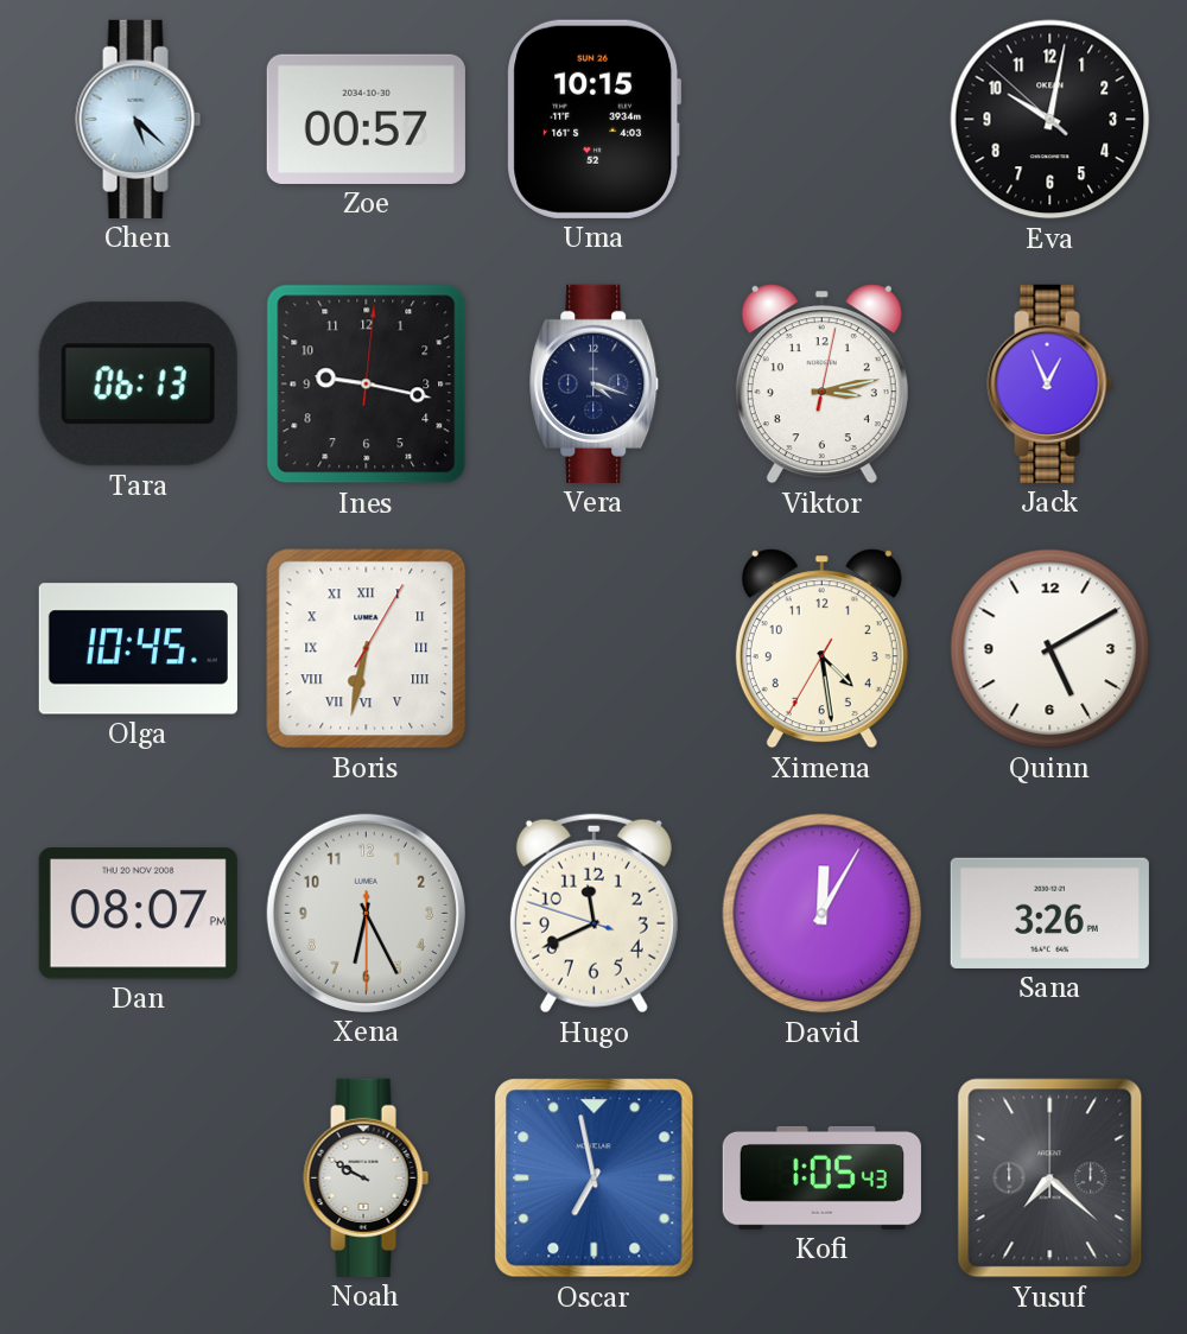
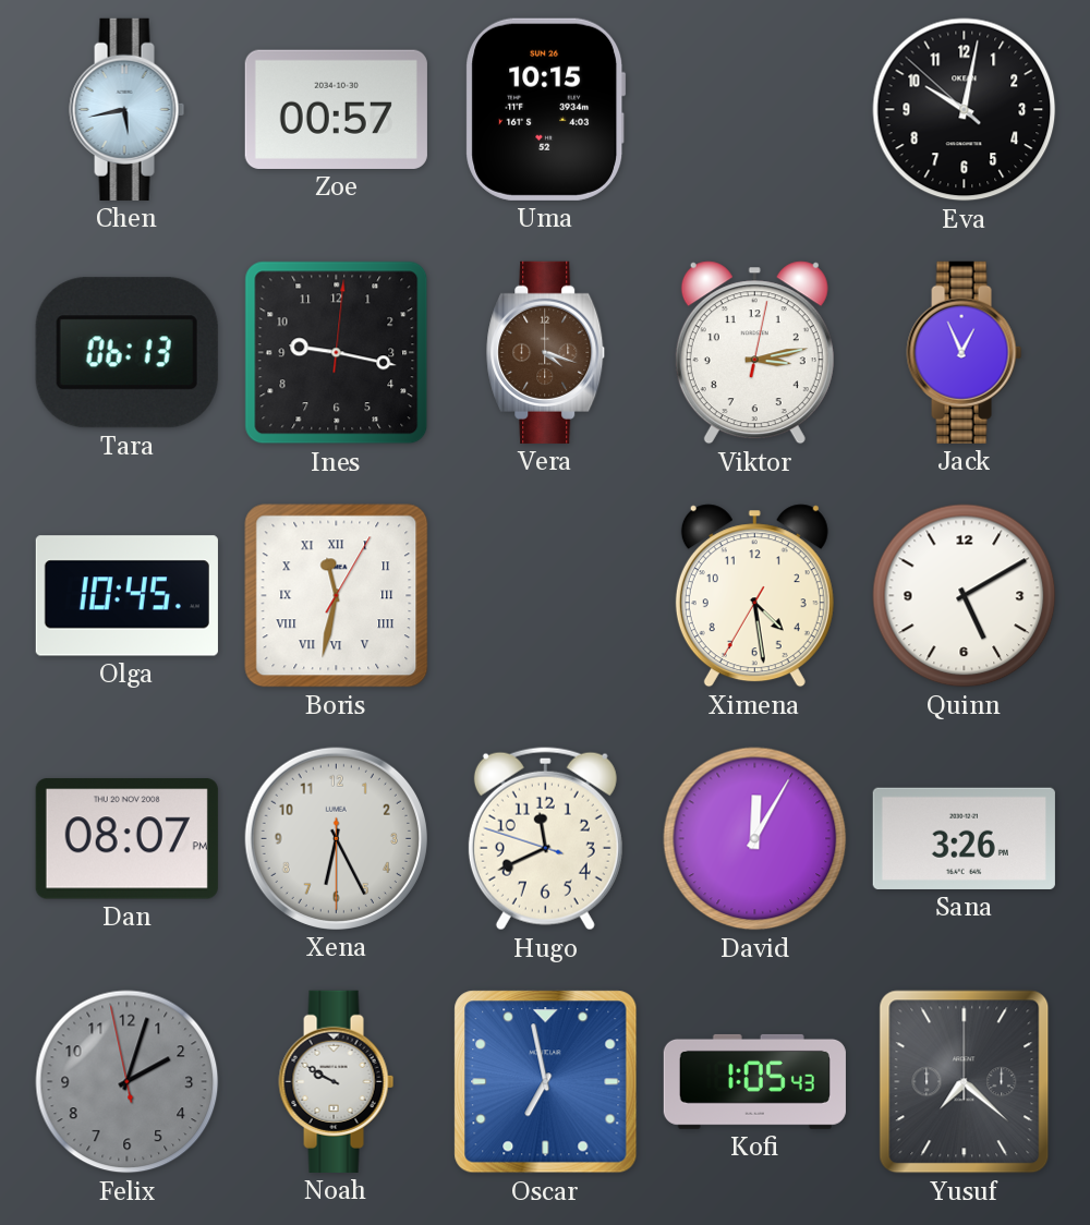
Chen: 5:22 -> 5:43
Vera dial: navy -> brown
Boris: 6:32 -> 11:32
Felix: none -> 2:02
